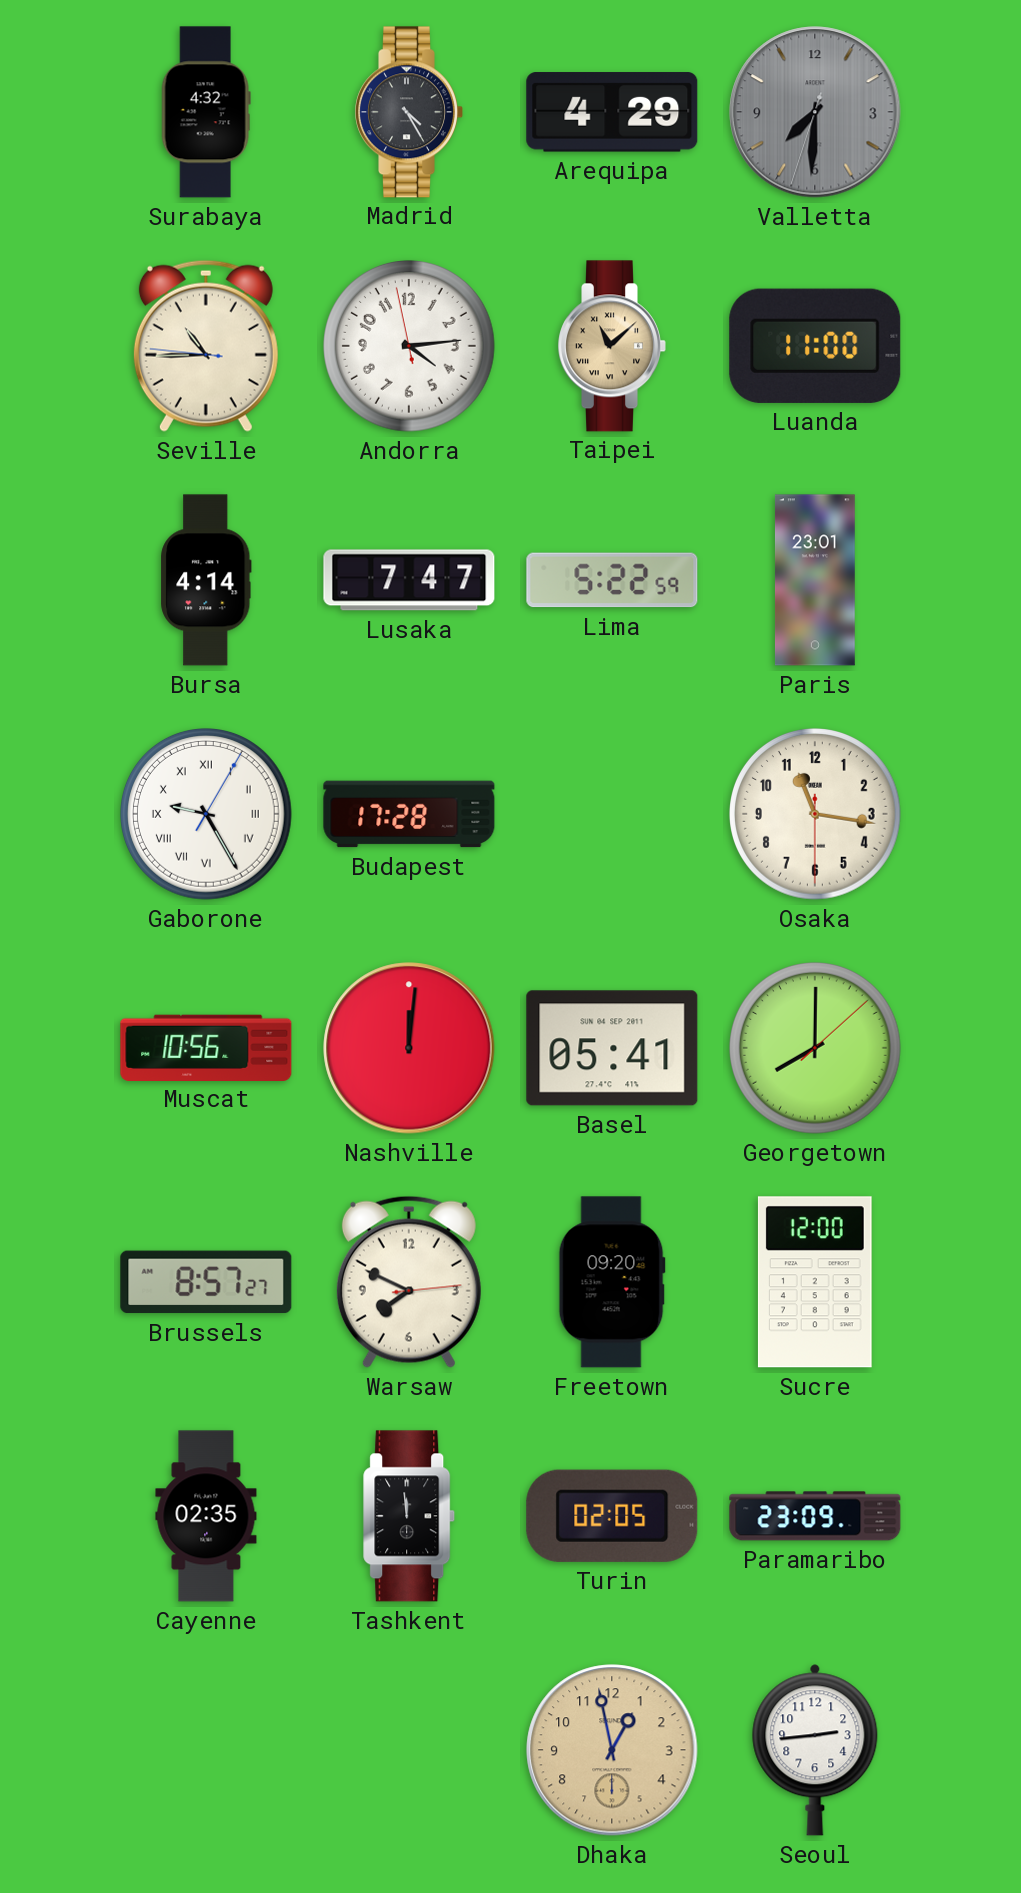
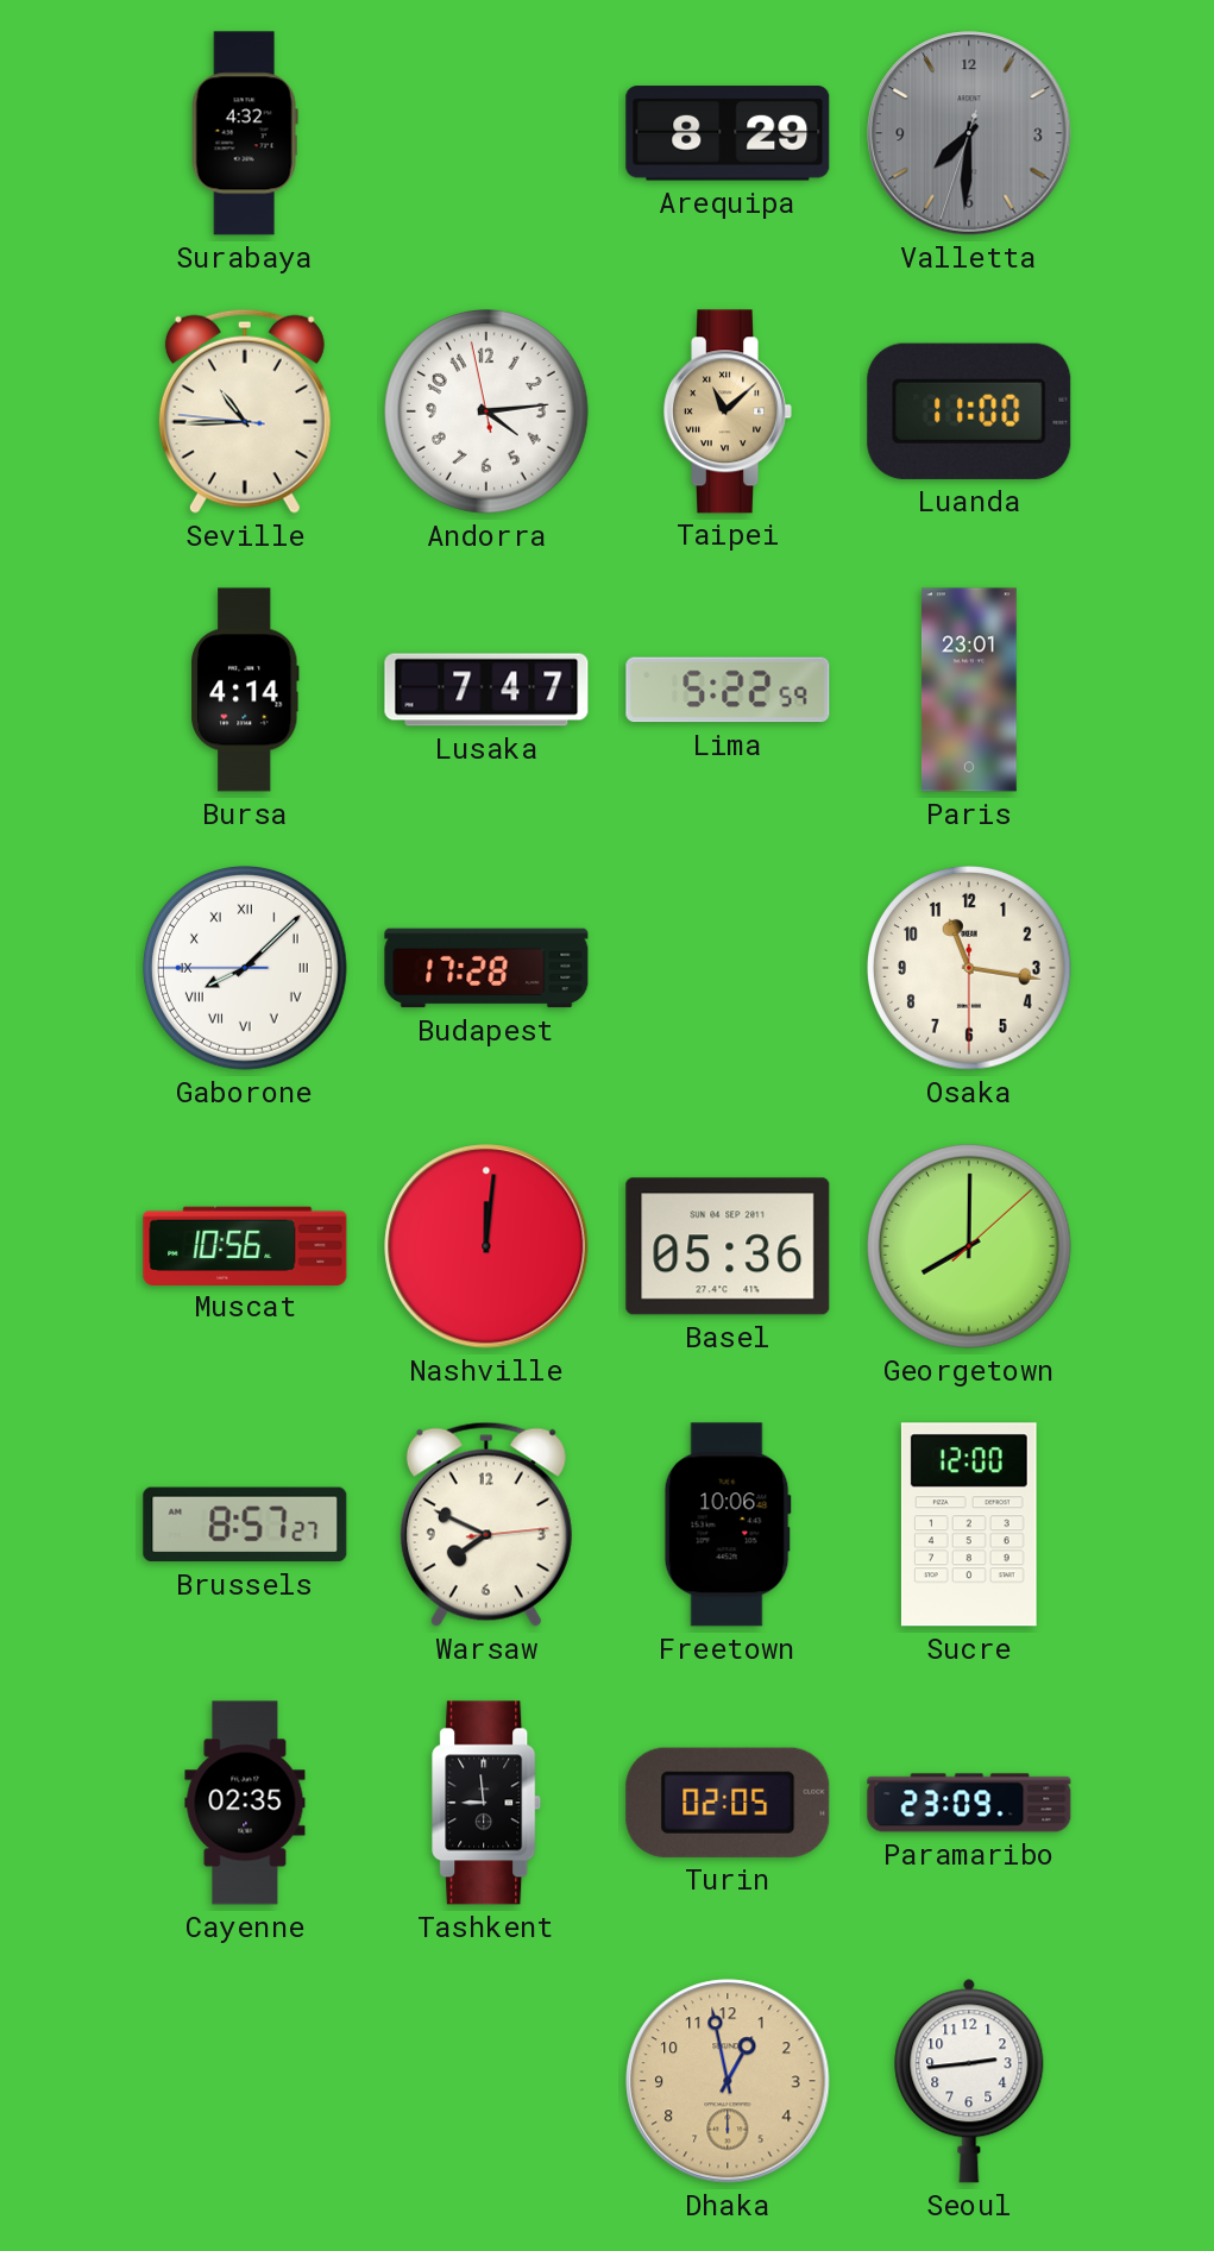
Madrid: 4:25 -> none
Arequipa: 4:29 -> 8:29
Gaborone: 9:25 -> 8:07
Basel: 05:41 -> 05:36
Freetown: 09:20 -> 10:06
Tashkent: 11:59 -> 8:59
